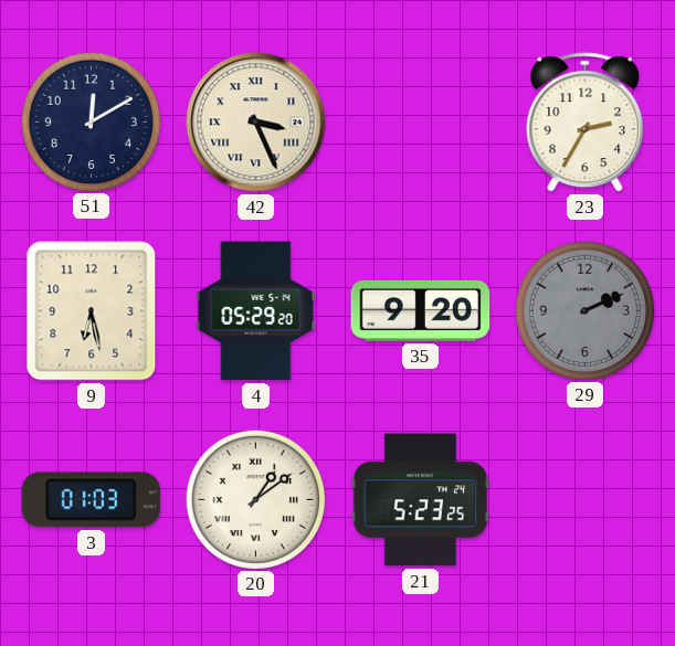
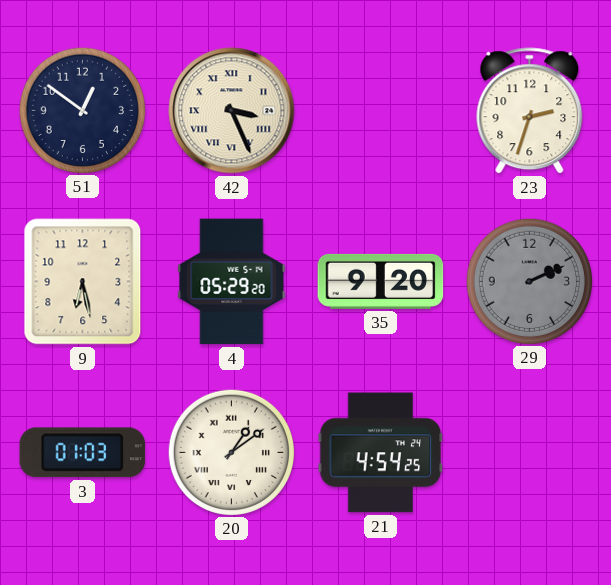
51: 12:10 -> 12:51
23: 2:35 -> 2:33
21: 5:23 -> 4:54
